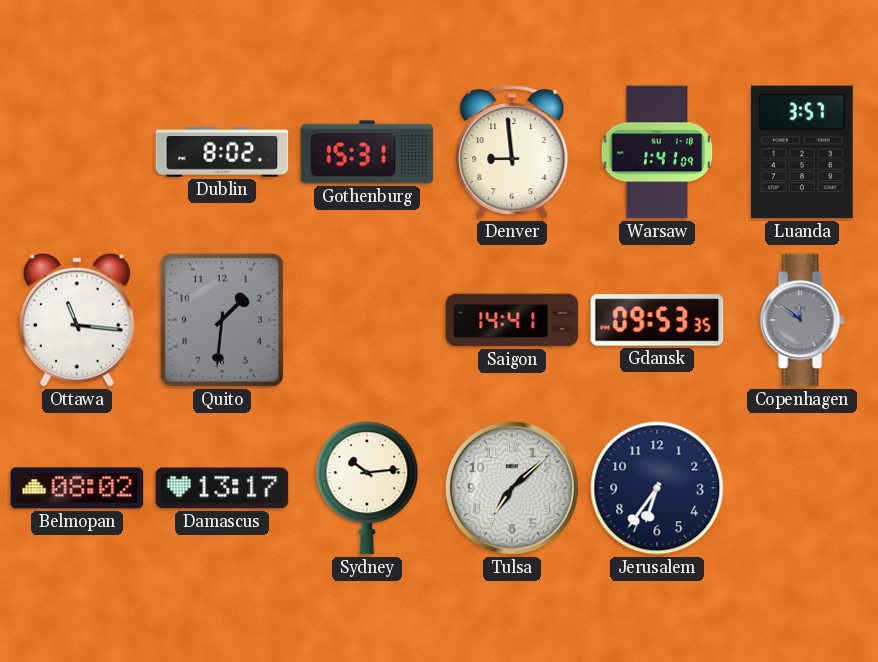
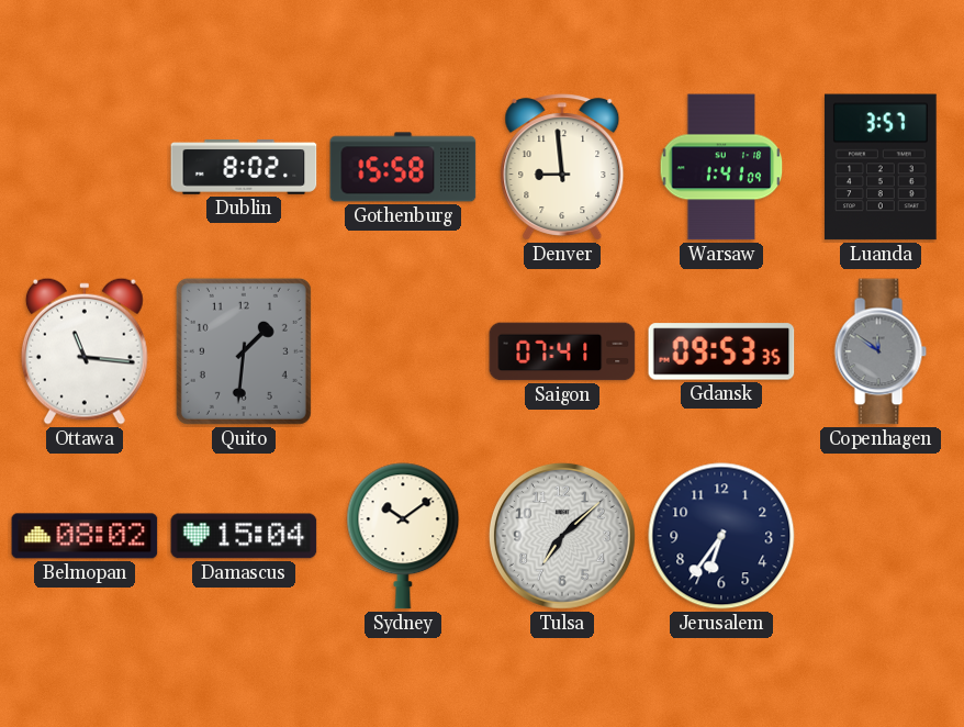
Gothenburg: 15:31 -> 15:58
Saigon: 14:41 -> 07:41
Damascus: 13:17 -> 15:04
Sydney: 10:14 -> 10:09
